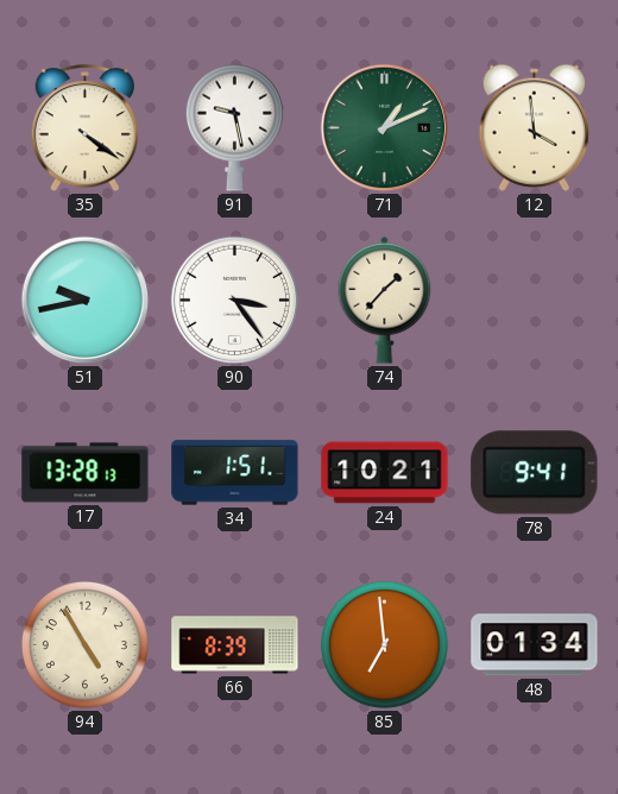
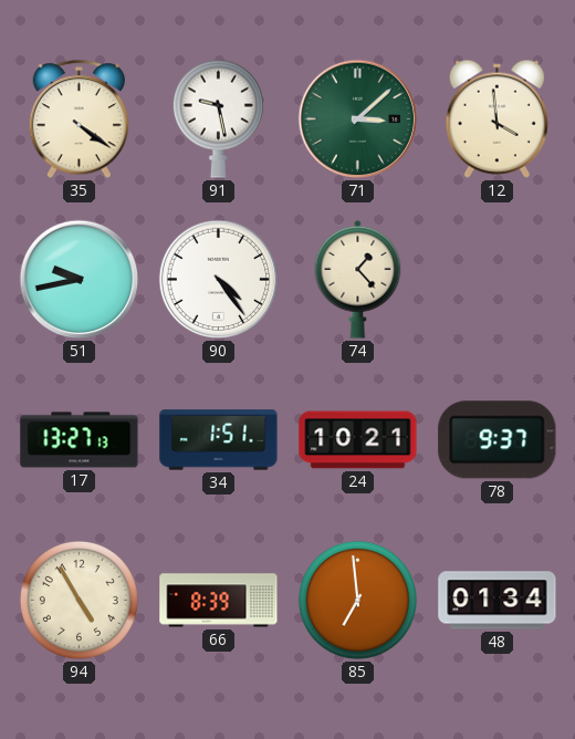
71: 1:11 -> 3:08
90: 3:24 -> 4:24
74: 1:37 -> 1:23
17: 13:28 -> 13:27
78: 9:41 -> 9:37
